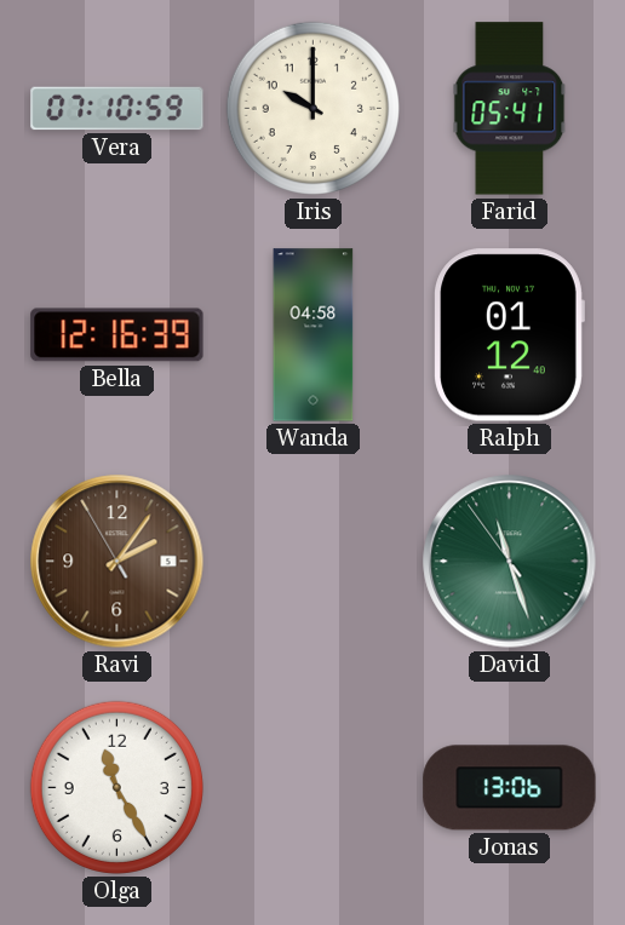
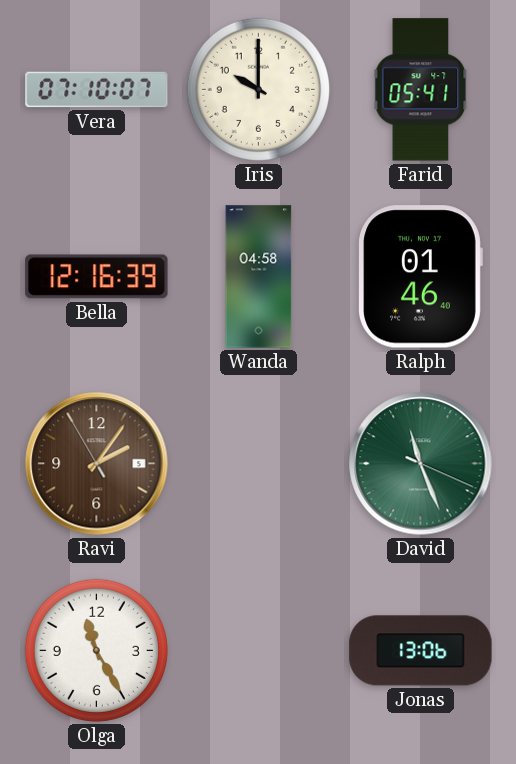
Vera: 07:10:59 -> 07:10:07
Ralph: 01:12 -> 01:46
David: 11:26:54 -> 11:26:19
